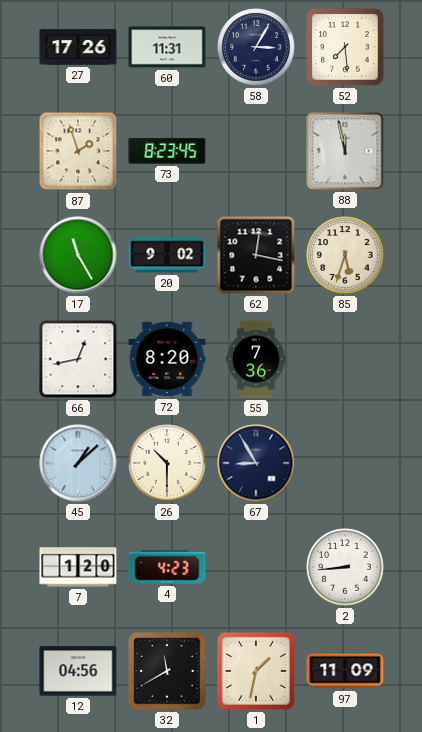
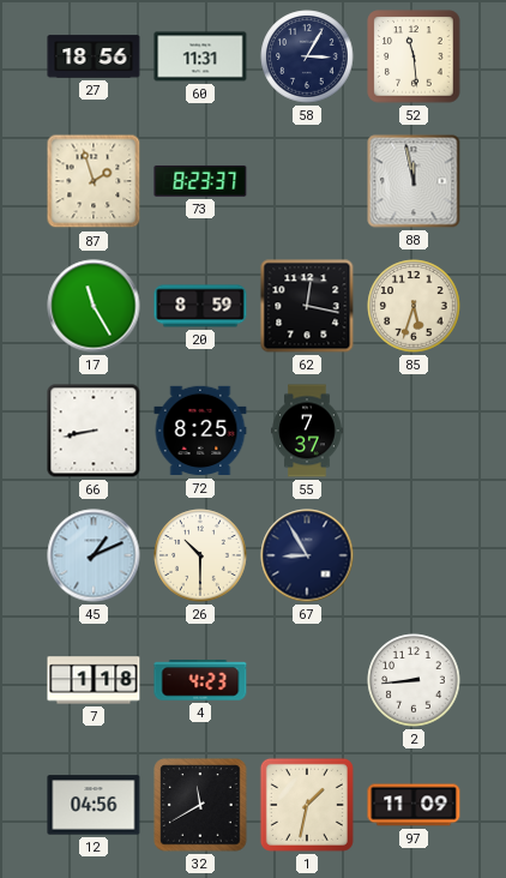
27: 17:26 -> 18:56
52: 7:29 -> 11:29
73: 8:23:45 -> 8:23:37
20: 9:02 -> 8:59
66: 12:43 -> 8:43
72: 8:20 -> 8:25
55: 7:36 -> 7:37
45: 1:08 -> 1:11
7: 1:20 -> 1:18
